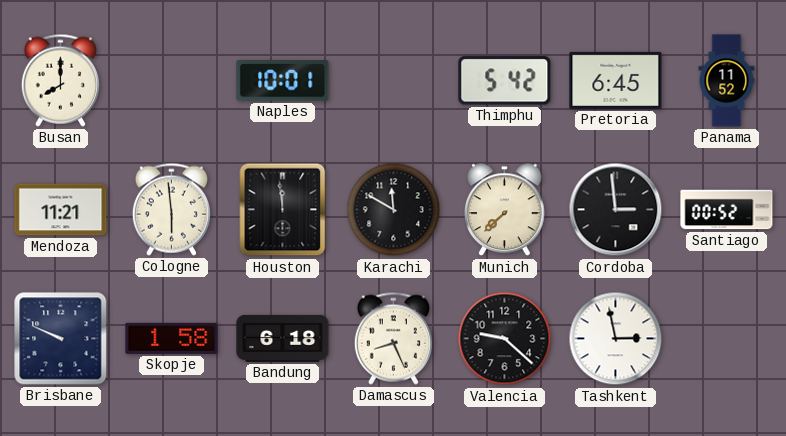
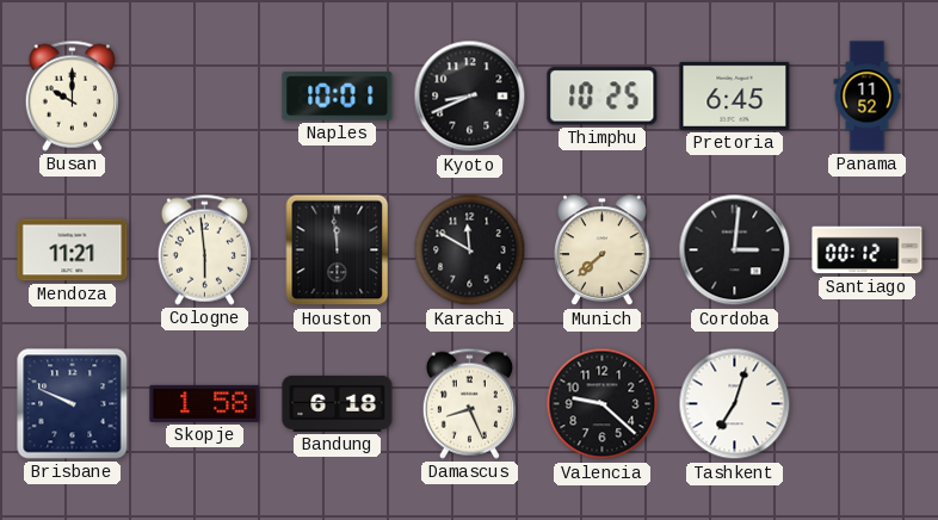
Busan: 8:00 -> 10:00
Kyoto: none -> 8:41
Thimphu: 5:42 -> 10:25
Cordoba: 2:59 -> 3:01
Santiago: 00:52 -> 00:12
Tashkent: 2:58 -> 7:03
